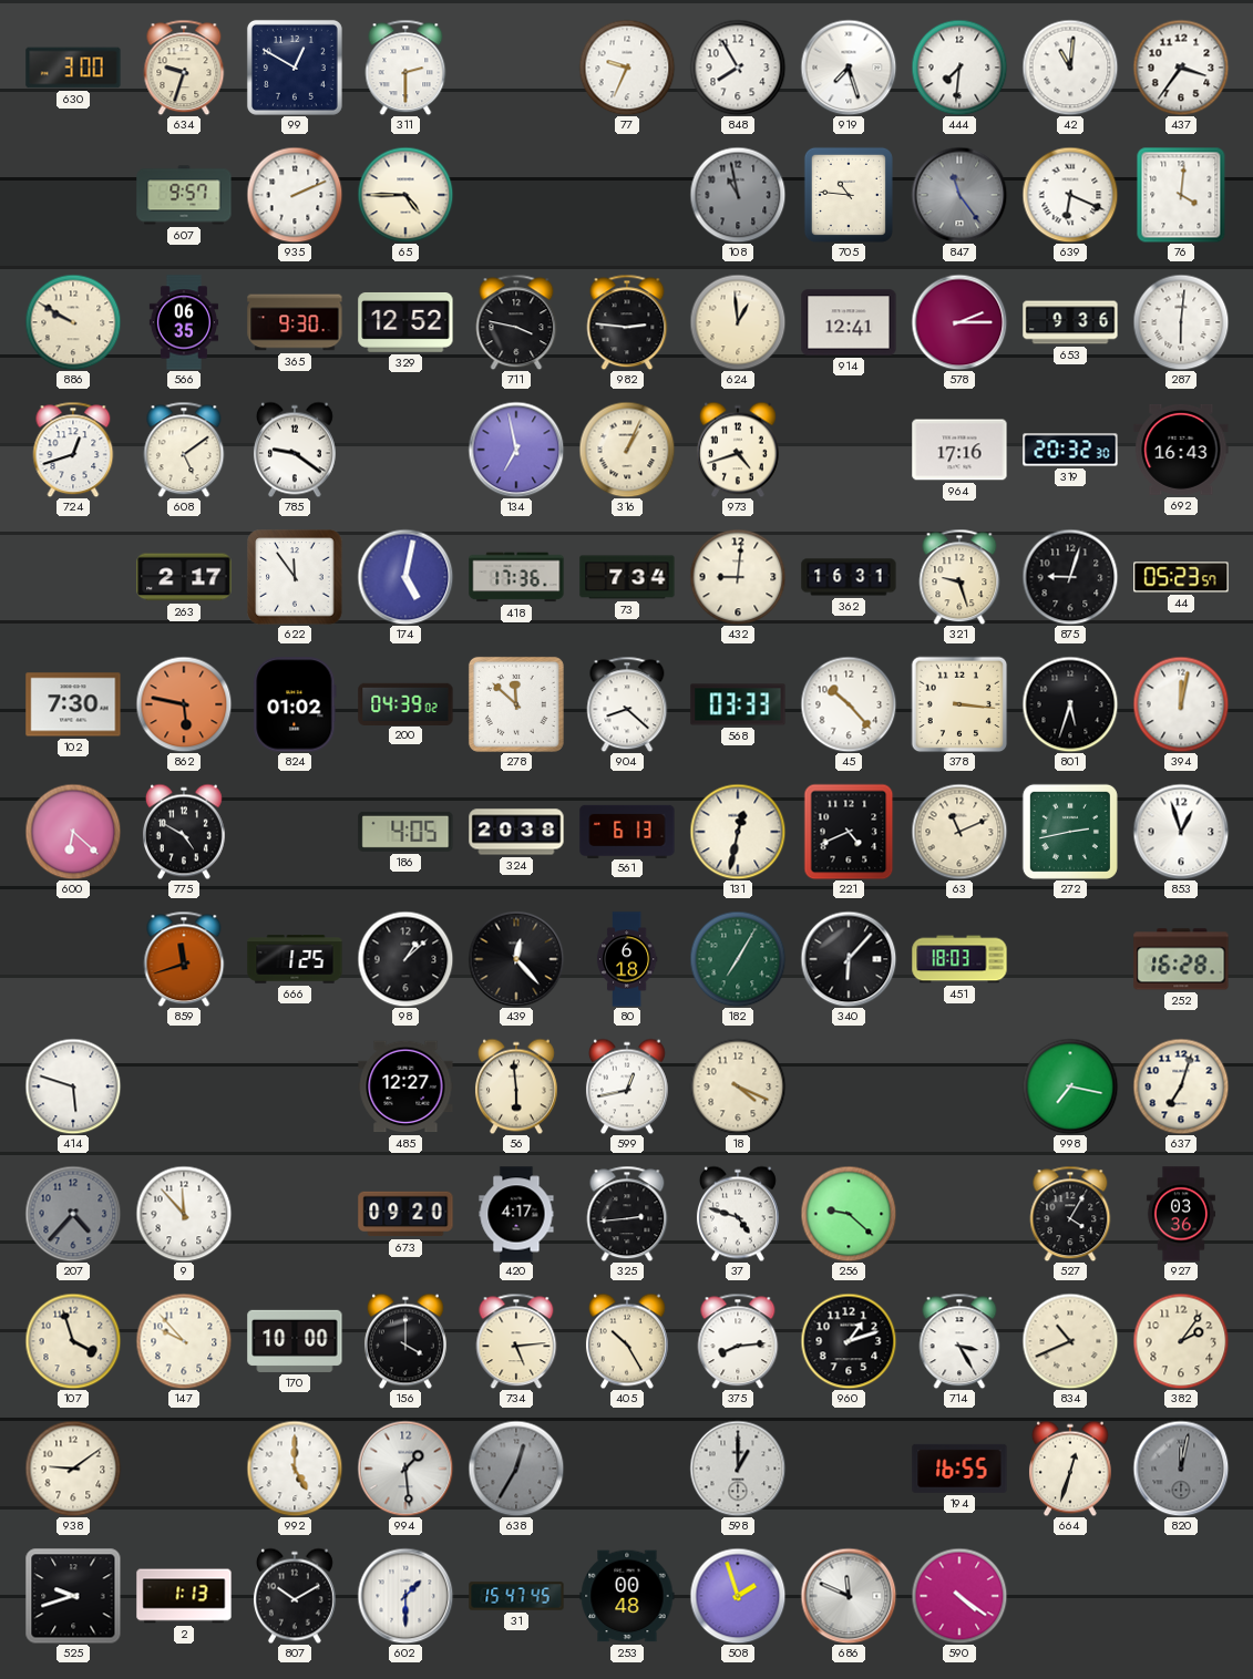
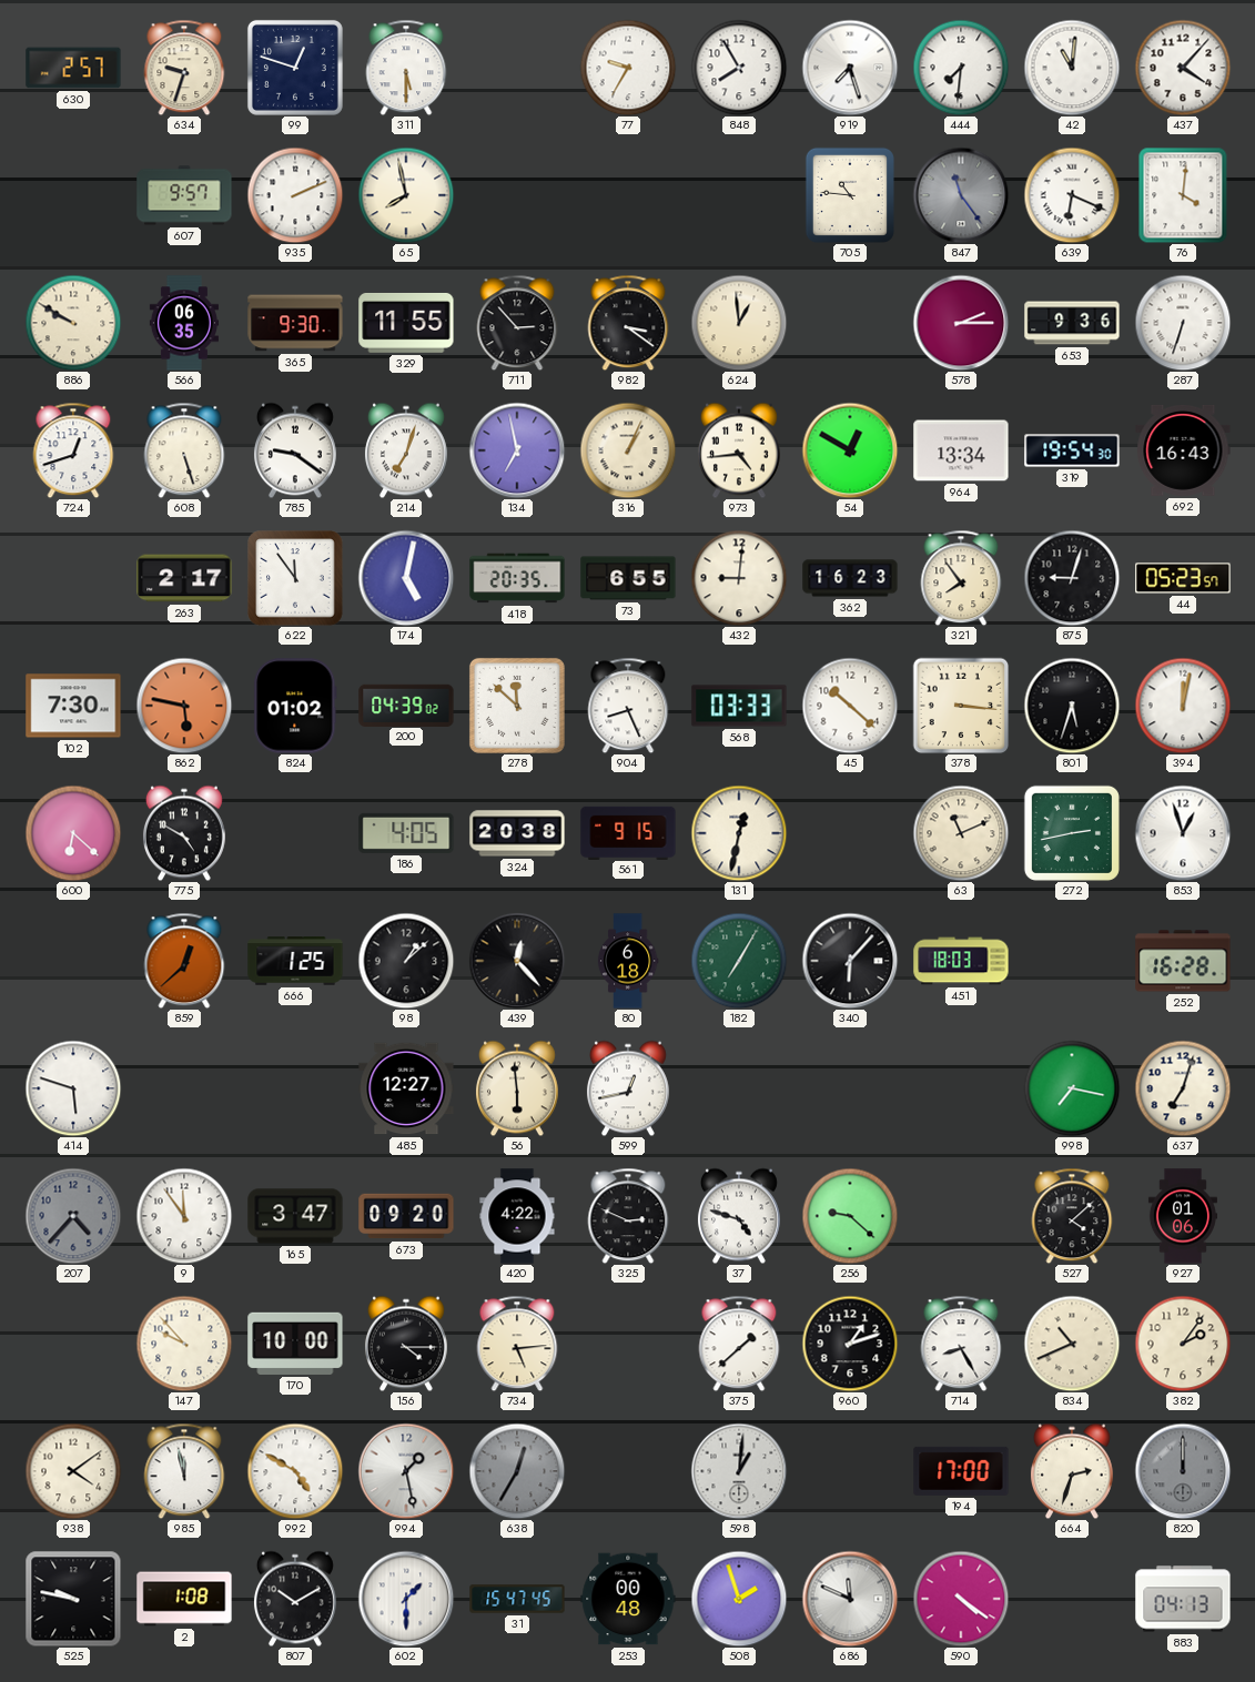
630: 3:00 -> 2:57
99: 12:50 -> 12:48
311: 2:30 -> 5:30
77: 9:34 -> 9:35
437: 3:36 -> 4:07
65: 4:45 -> 7:58
108: 10:58 -> none
329: 12:52 -> 11:55
711: 3:47 -> 2:53
982: 2:46 -> 3:21
914: 12:41 -> none
287: 6:01 -> 6:33
608: 5:09 -> 5:27
214: none -> 7:03
973: 4:42 -> 4:44
54: none -> 12:50
964: 17:16 -> 13:34
319: 20:32 -> 19:54
418: 17:36 -> 20:35
73: 7:34 -> 6:55
362: 16:31 -> 16:23
321: 9:27 -> 7:54
904: 8:22 -> 8:26
45: 10:23 -> 10:22
561: 6:13 -> 9:15
221: 4:41 -> none
859: 11:42 -> 12:38
18: 4:19 -> none
9: 11:53 -> 11:54
165: none -> 3:47
420: 4:17 -> 4:22
325: 2:44 -> 2:49
527: 4:05 -> 4:08
927: 03:36 -> 01:06
107: 3:57 -> none
156: 4:00 -> 4:15
405: 10:25 -> none
375: 8:14 -> 1:38
714: 3:25 -> 8:25
938: 9:09 -> 4:09
985: none -> 11:58
992: 5:00 -> 4:50
994: 1:29 -> 1:28
598: 1:00 -> 1:01
194: 16:55 -> 17:00
664: 12:33 -> 2:33
820: 12:02 -> 12:00
525: 9:42 -> 9:47
2: 1:13 -> 1:08
883: none -> 04:13
